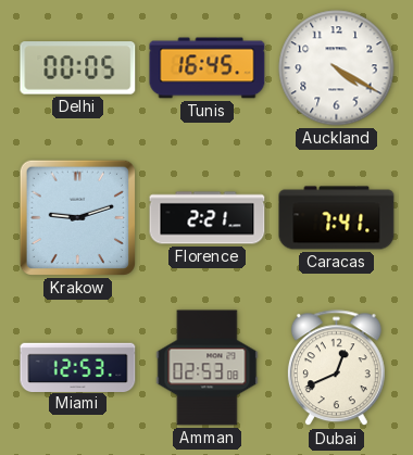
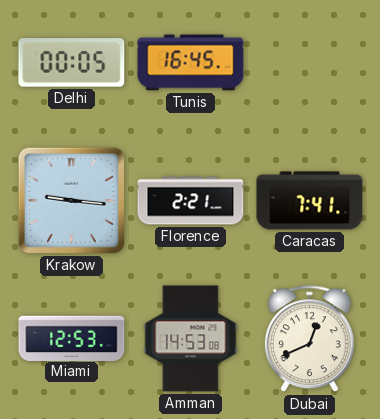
Auckland: 4:20 -> none
Krakow: 9:12 -> 9:16
Amman: 02:53 -> 14:53
